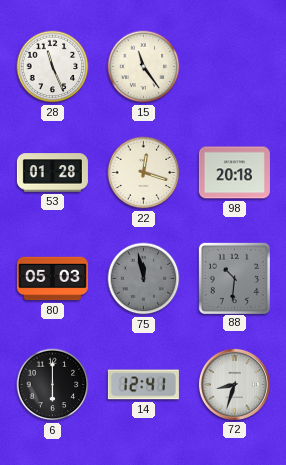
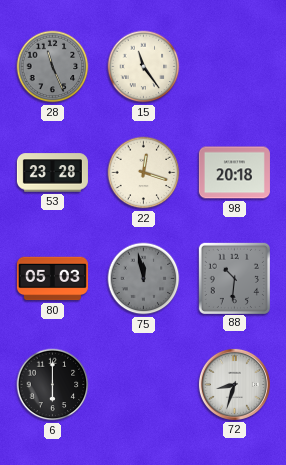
28 dial: white -> grey
53: 01:28 -> 23:28
14: 12:41 -> none
